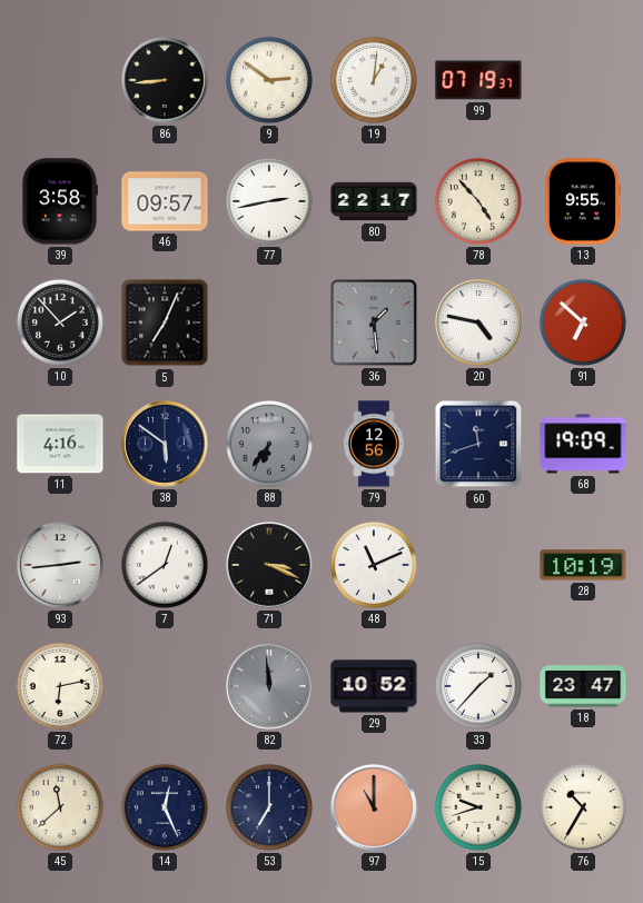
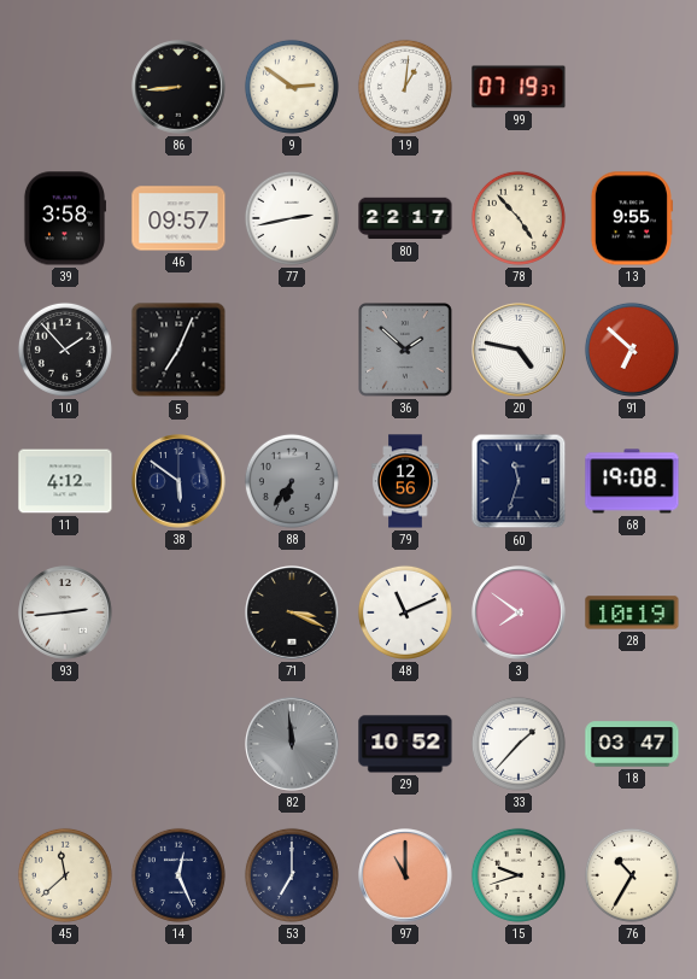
36: 1:29 -> 1:52
11: 4:16 -> 4:12
60: 11:42 -> 11:33
68: 19:09 -> 19:08
7: 12:39 -> none
3: none -> 7:51
72: 6:13 -> none
18: 23:47 -> 03:47
